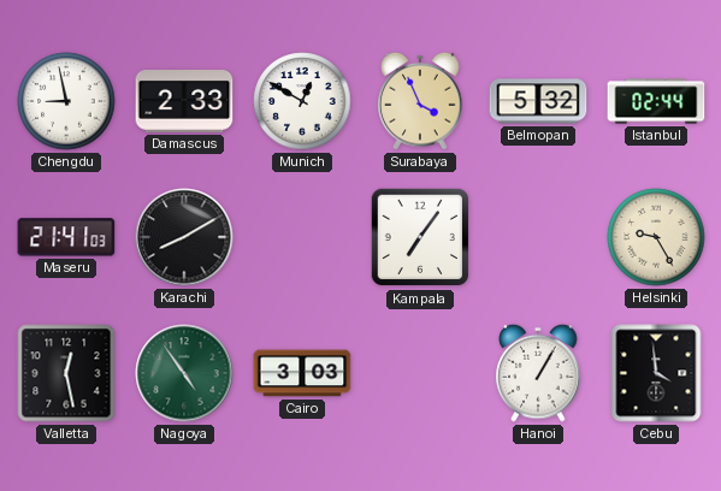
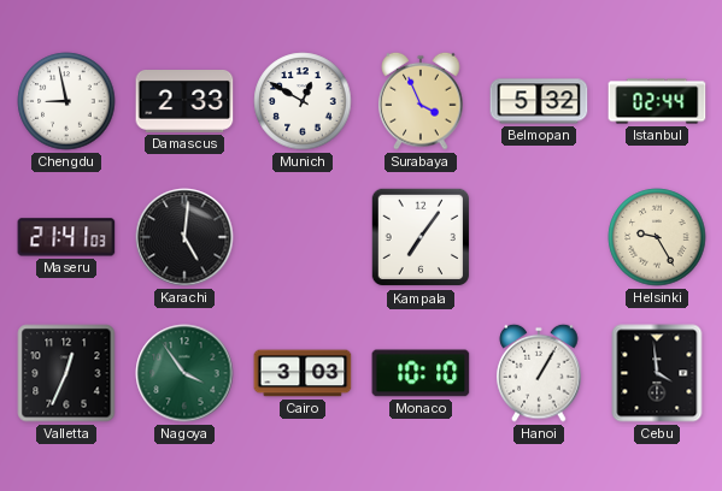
Karachi: 8:10 -> 5:01
Valletta: 12:28 -> 12:34
Nagoya: 4:54 -> 3:54
Monaco: none -> 10:10
